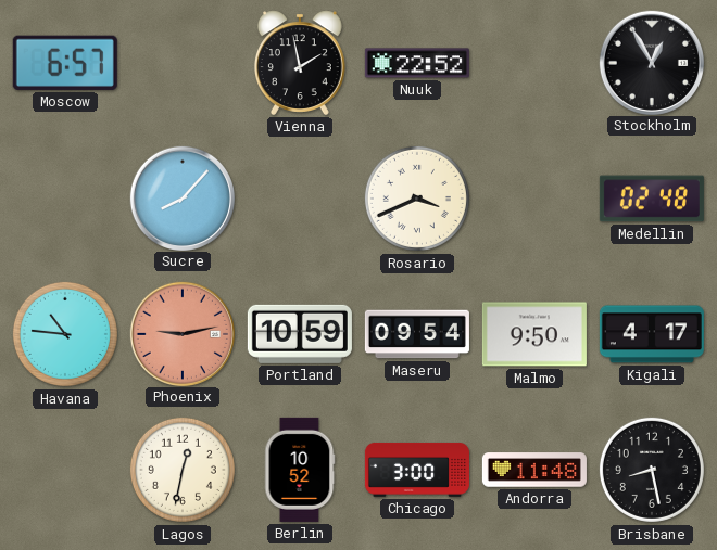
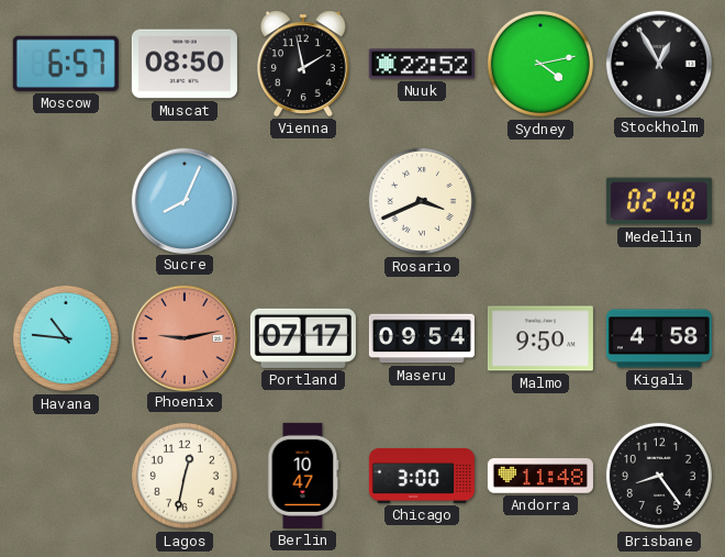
Muscat: none -> 08:50
Sydney: none -> 4:13
Sucre: 8:07 -> 8:04
Portland: 10:59 -> 07:17
Kigali: 4:17 -> 4:58
Berlin: 10:52 -> 10:47
Brisbane: 8:28 -> 8:24
